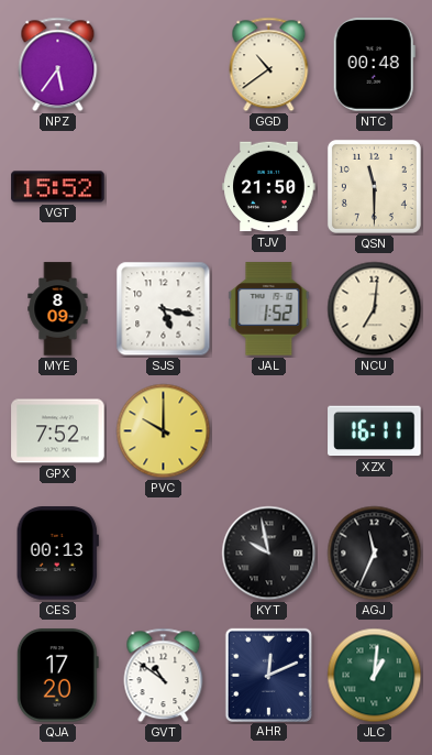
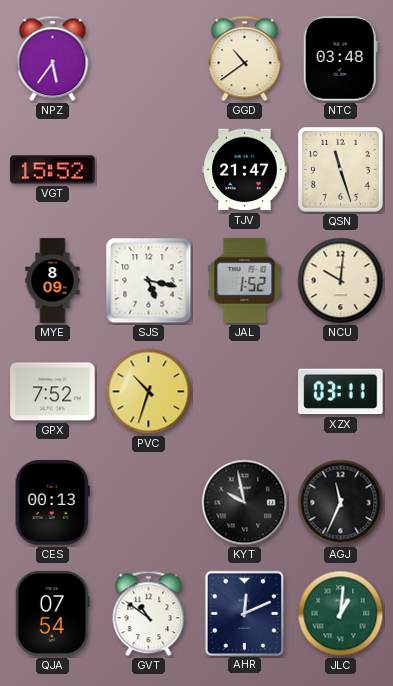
NTC: 00:48 -> 03:48
TJV: 21:50 -> 21:47
QSN: 11:30 -> 11:27
NCU: 7:01 -> 10:01
PVC: 10:00 -> 10:33
XZX: 16:11 -> 03:11
QJA: 17:20 -> 07:54
